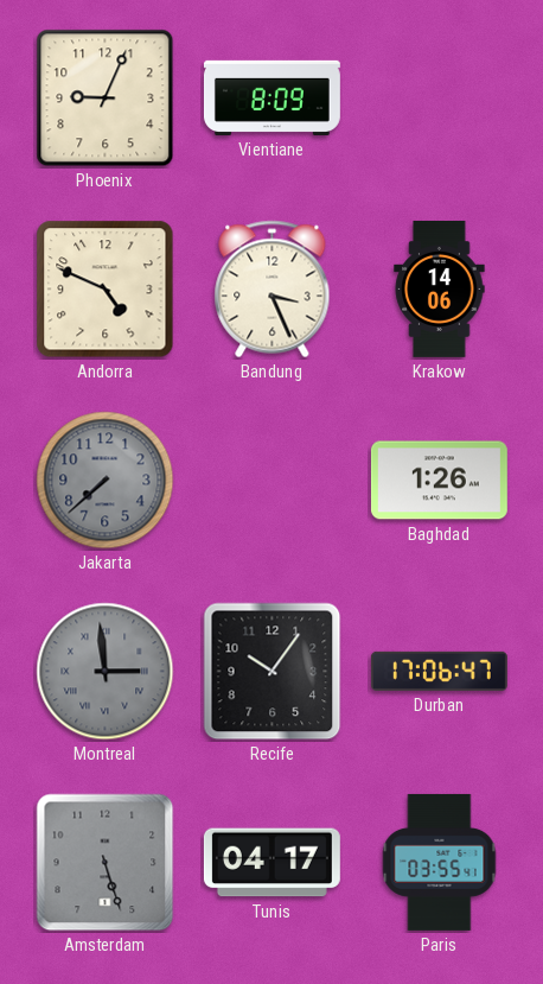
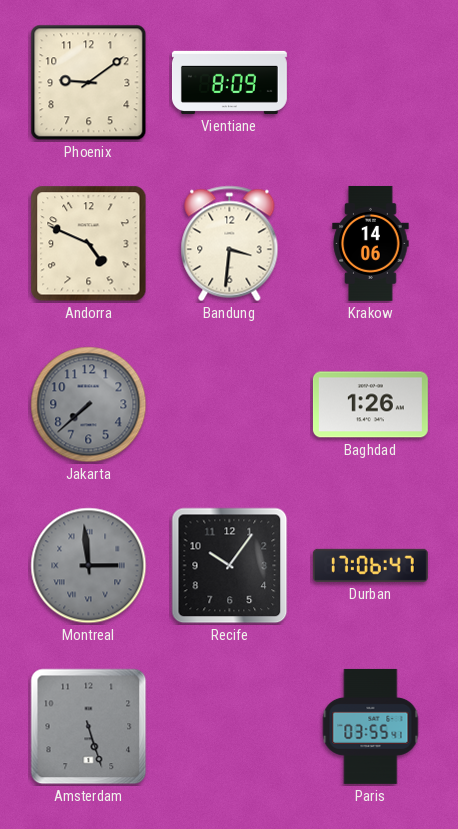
Phoenix: 9:04 -> 9:09
Bandung: 3:26 -> 3:31
Tunis: 04:17 -> none
